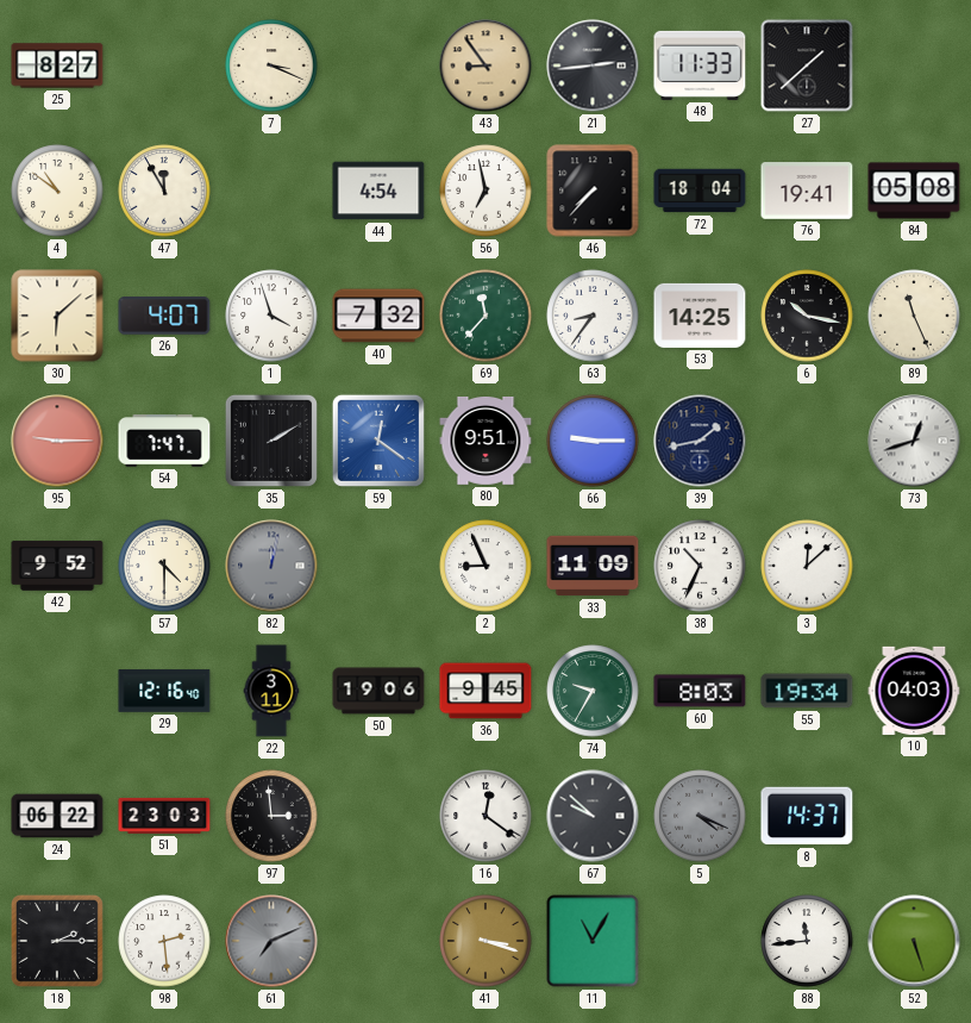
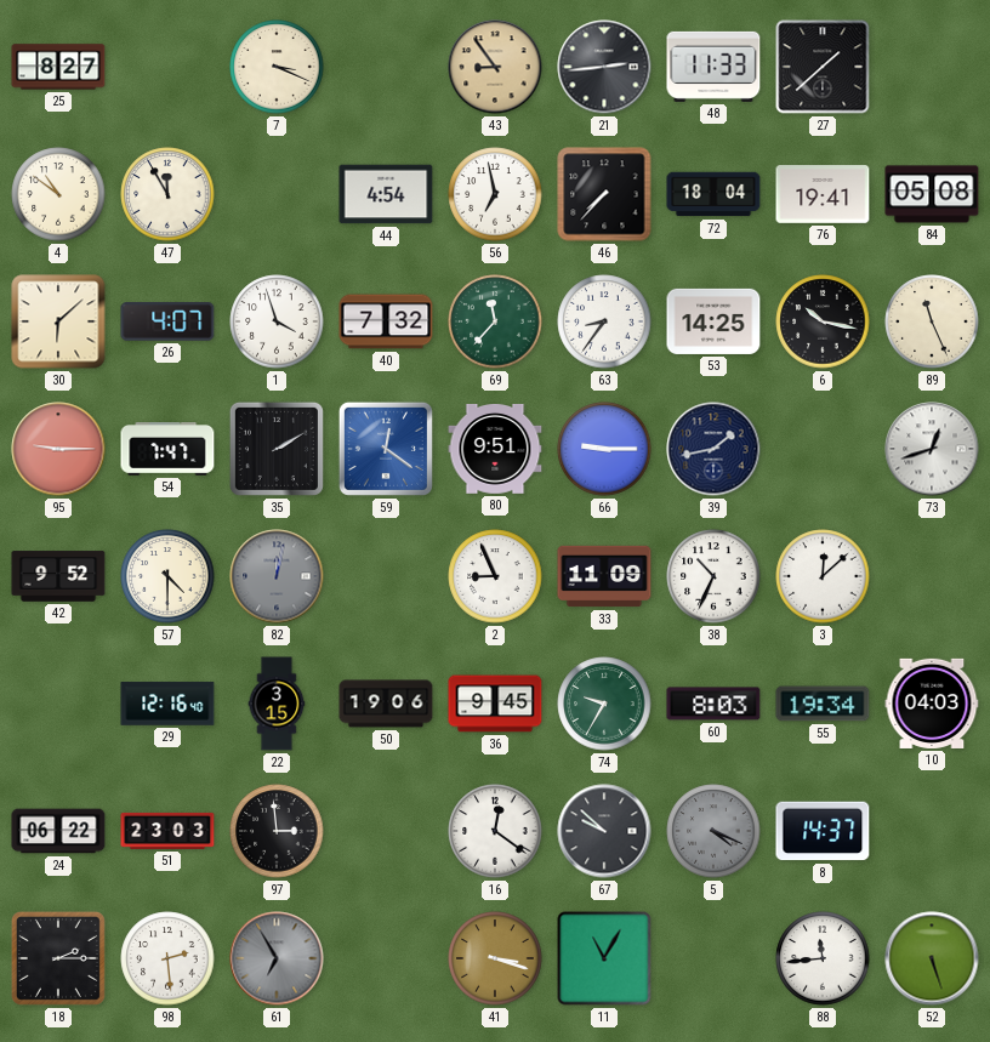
22: 3:11 -> 3:15
61: 7:11 -> 6:55
